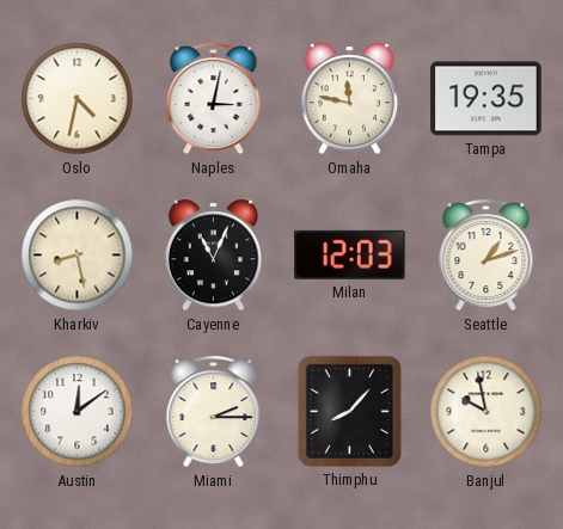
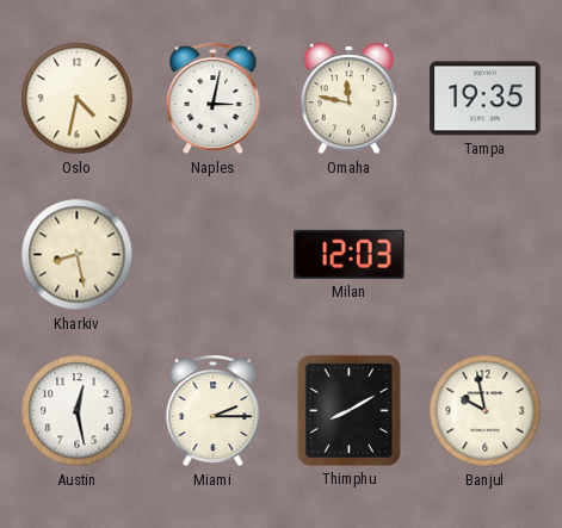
Cayenne: 11:04 -> none
Seattle: 1:12 -> none
Austin: 12:09 -> 12:28
Thimphu: 8:07 -> 8:10
